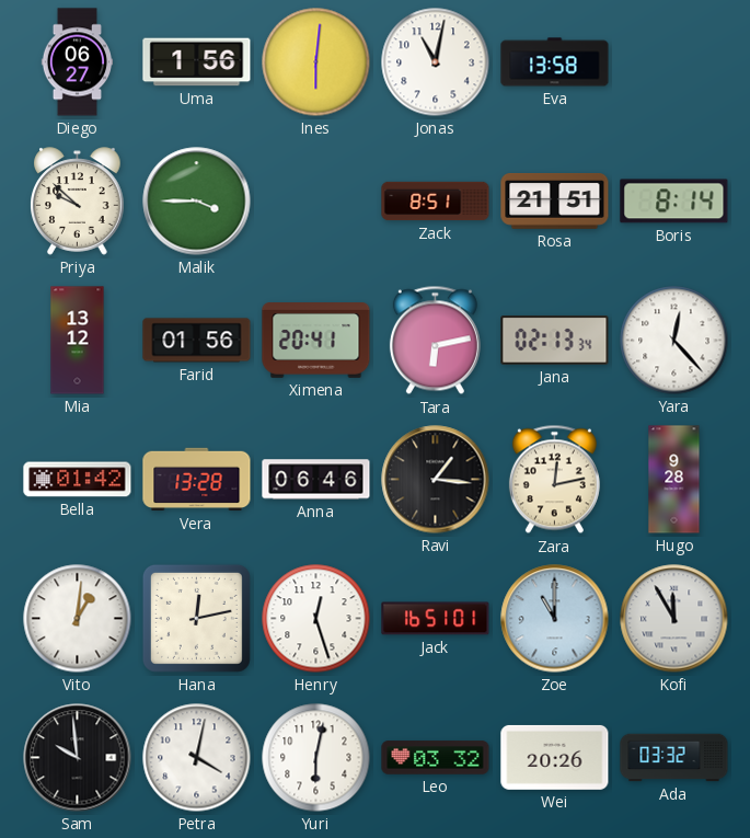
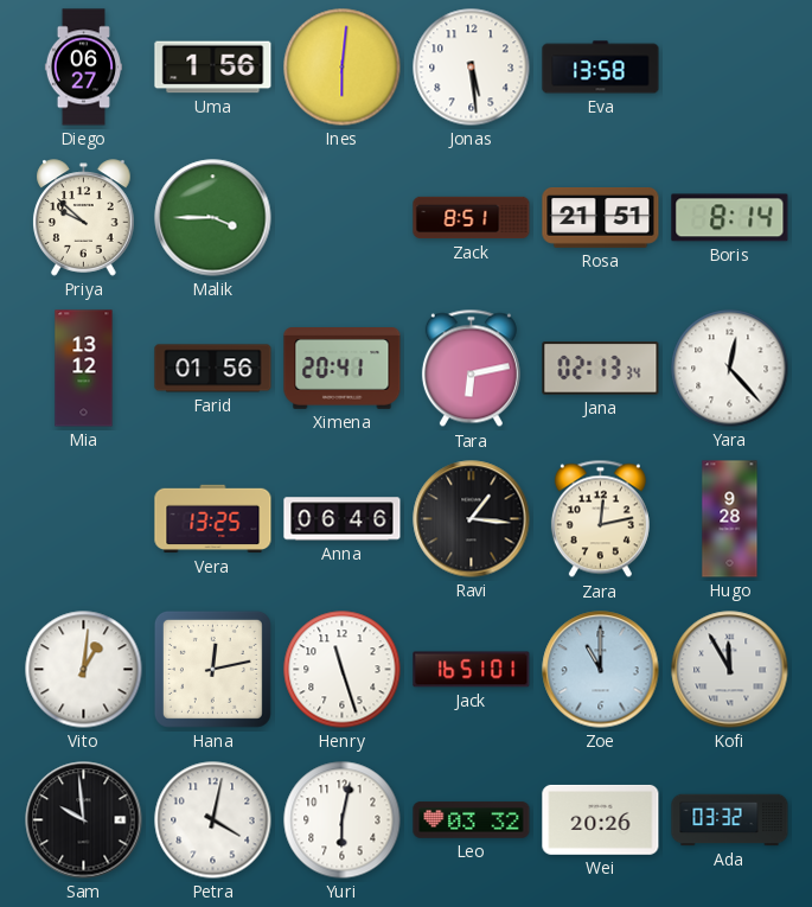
Jonas: 11:02 -> 5:29
Bella: 01:42 -> none
Vera: 13:28 -> 13:25
Henry: 12:27 -> 11:27
